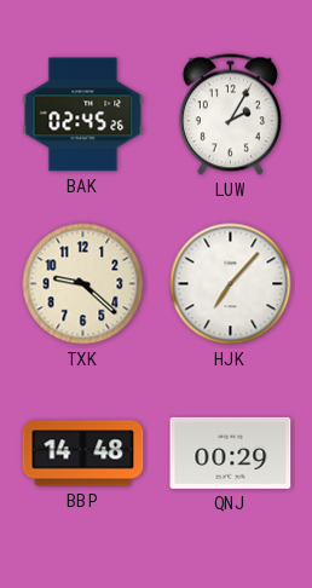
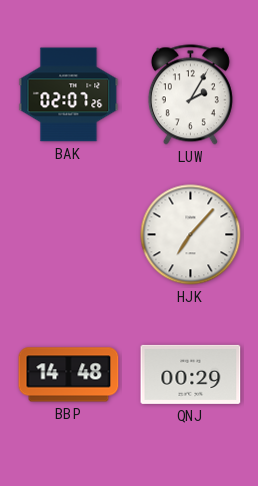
BAK: 02:45 -> 02:07
TXK: 9:22 -> none
